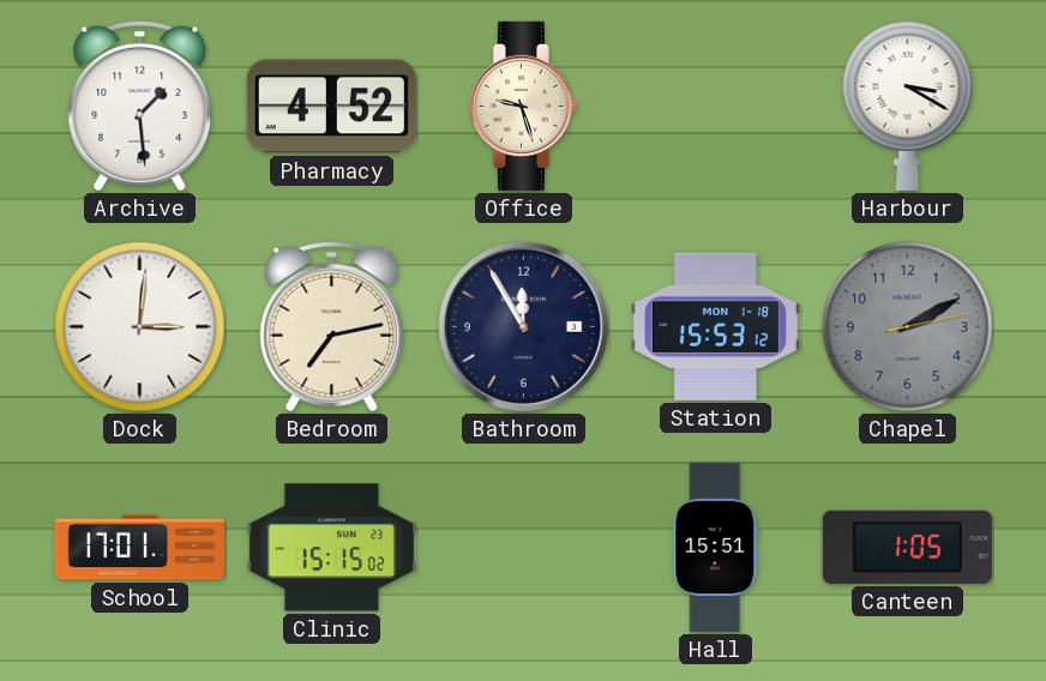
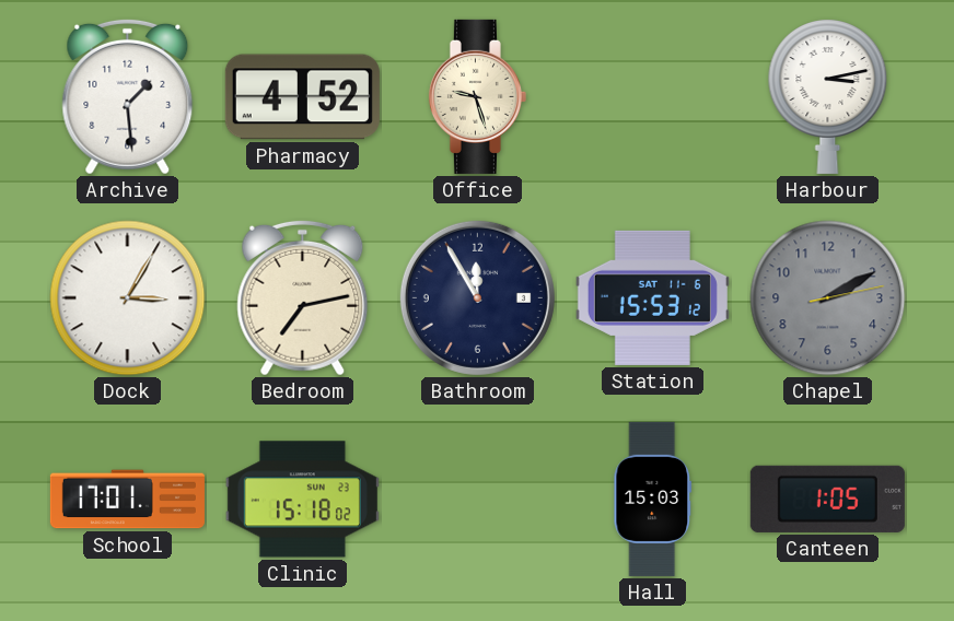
Harbour: 3:20 -> 3:13
Dock: 3:01 -> 3:05
Station date: MON 1-18 -> SAT 11-6
Clinic: 15:15 -> 15:18
Hall: 15:51 -> 15:03
